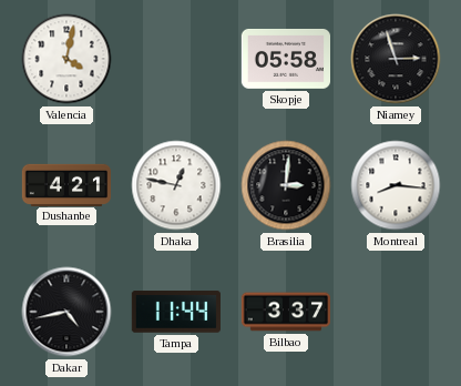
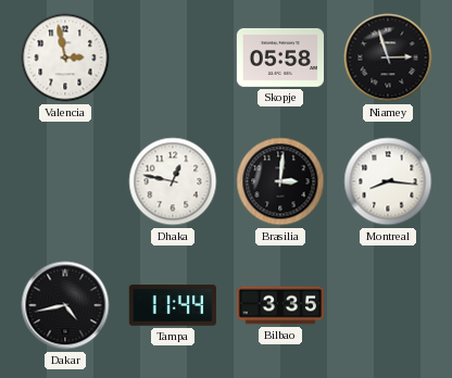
Valencia: 4:02 -> 2:58
Dushanbe: 4:21 -> none
Bilbao: 3:37 -> 3:35
